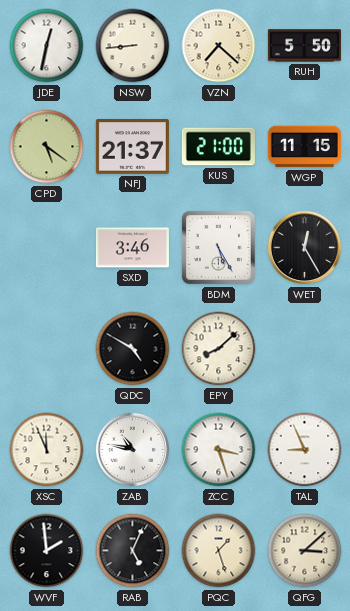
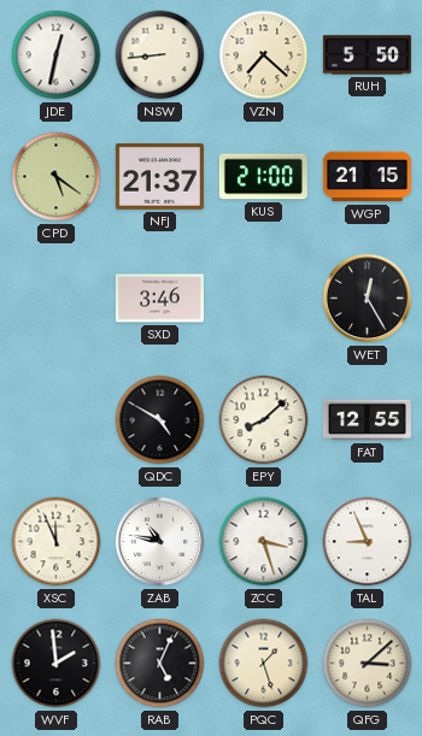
WGP: 11:15 -> 21:15
BDM: 5:25 -> none
FAT: none -> 12:55
